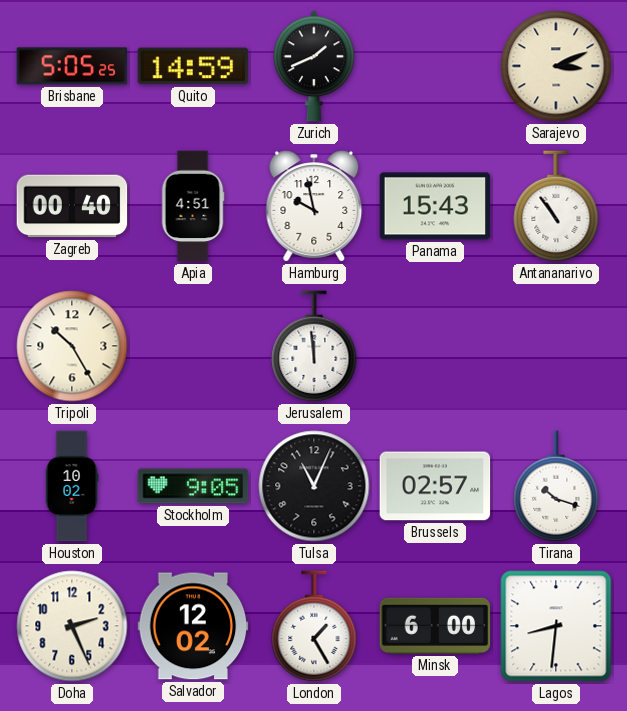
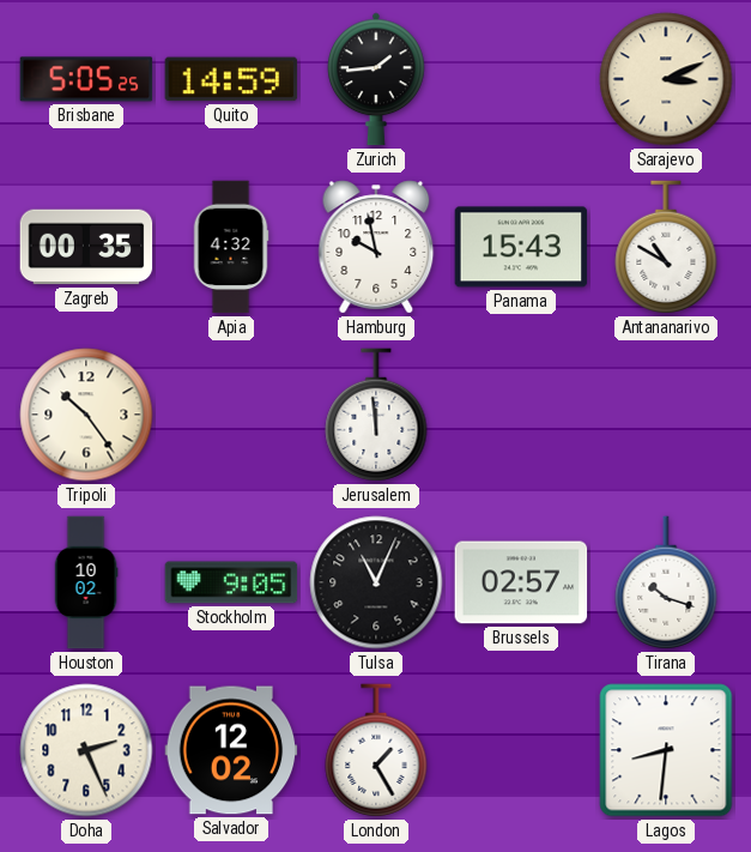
Zurich: 1:41 -> 1:44
Zagreb: 00:40 -> 00:35
Apia: 4:51 -> 4:32
Antananarivo: 10:54 -> 10:50
Tripoli: 10:25 -> 10:24
Minsk: 6:00 -> none
